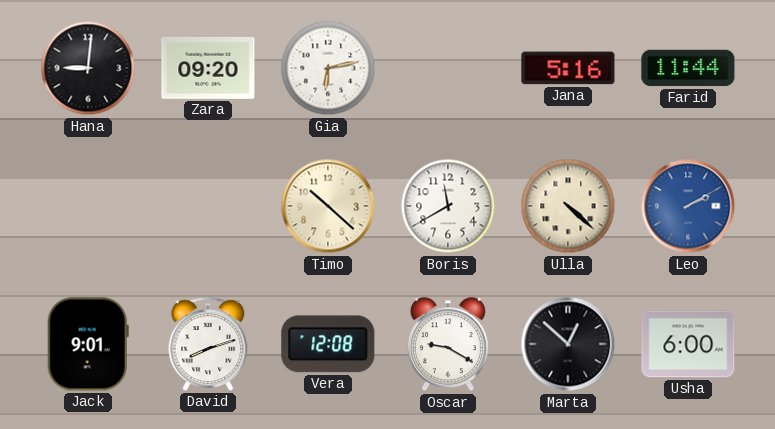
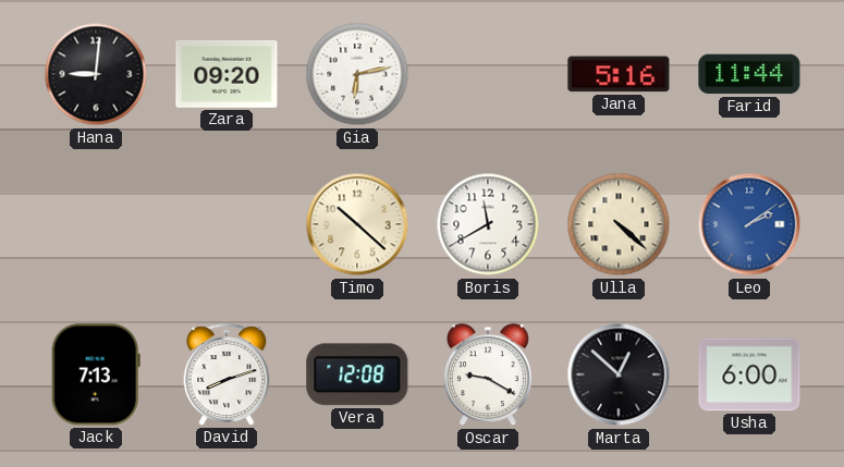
Leo: 2:10 -> 2:09
Jack: 9:01 -> 7:13
